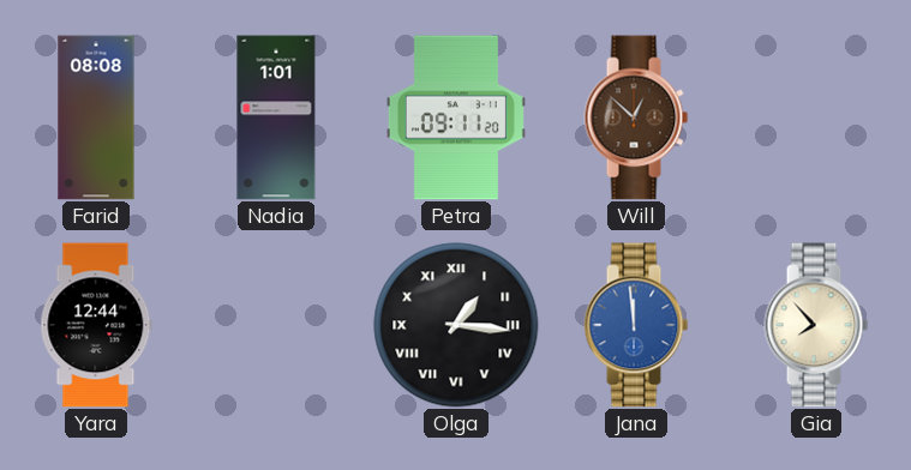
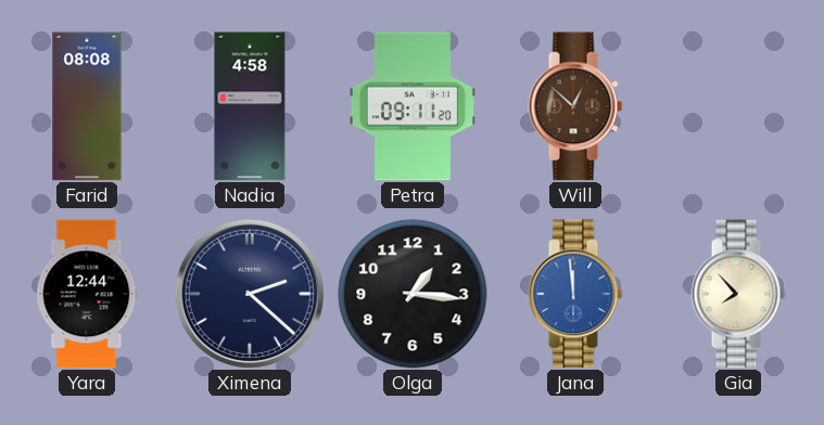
Nadia: 1:01 -> 4:58
Ximena: none -> 2:22
Olga numerals: Roman -> Arabic
